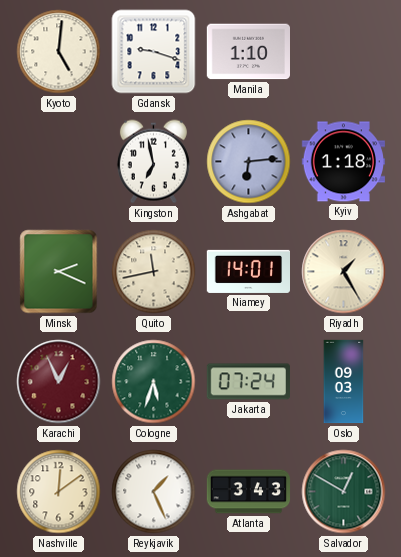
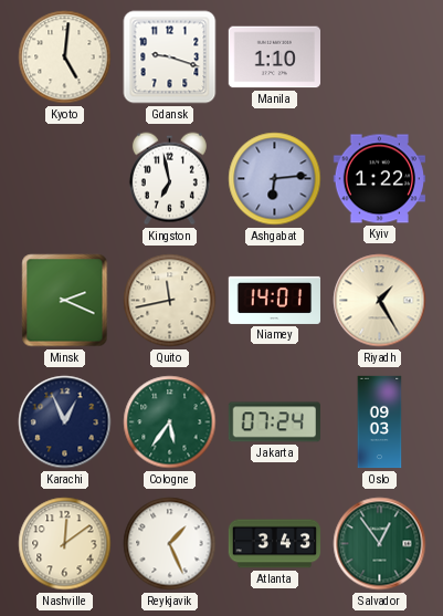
Kyiv: 1:18 -> 1:22
Karachi dial: burgundy -> navy
Cologne: 5:33 -> 5:36
Salvador: 12:50 -> 12:54
